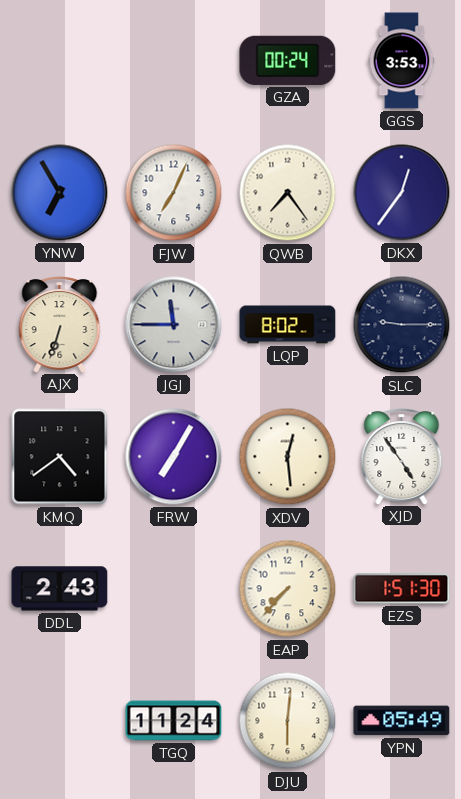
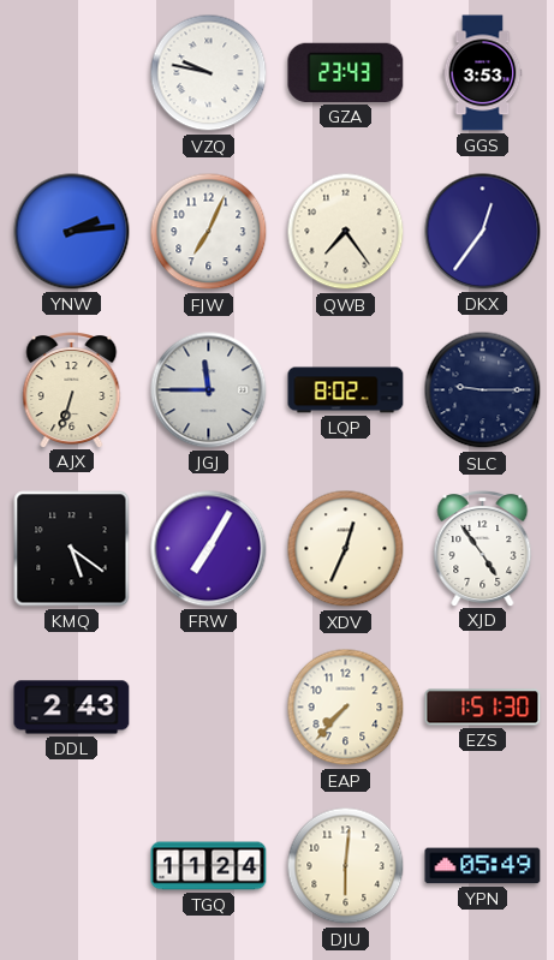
VZQ: none -> 9:47
GZA: 00:24 -> 23:43
YNW: 6:55 -> 2:14
KMQ: 4:39 -> 5:21
XDV: 12:29 -> 12:34
